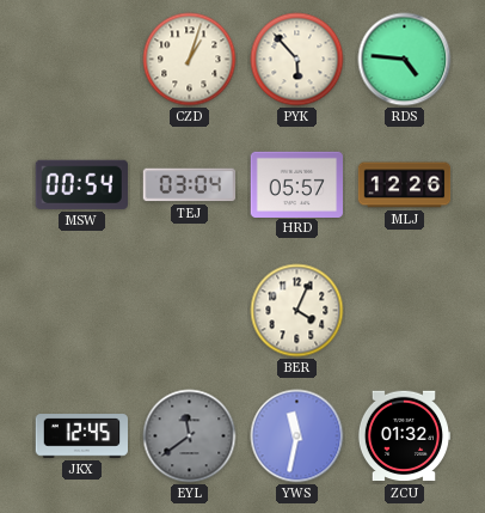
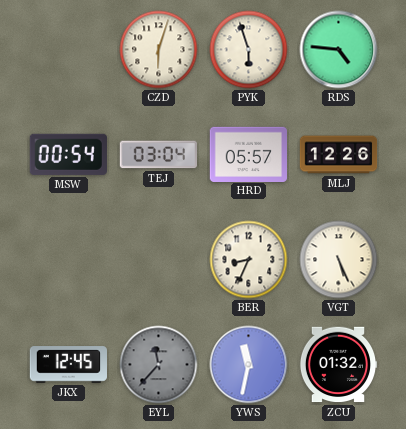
CZD: 1:03 -> 6:03
PYK: 5:53 -> 5:57
BER: 4:04 -> 8:34
VGT: none -> 5:26
EYL: 11:39 -> 11:37
